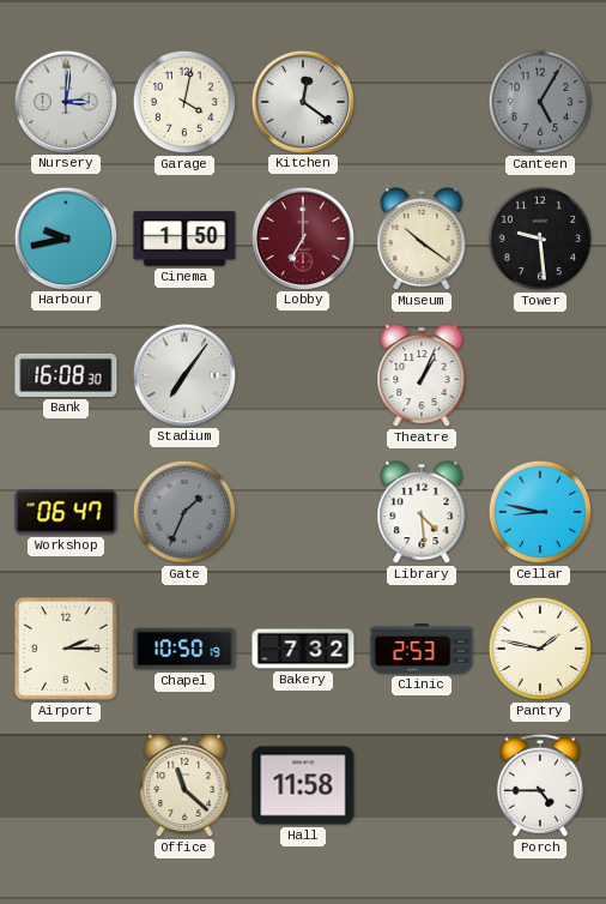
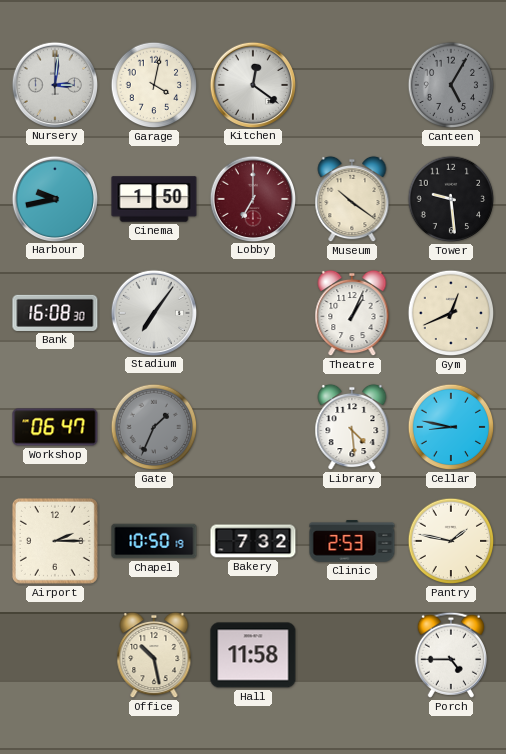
Gym: none -> 12:41
Office: 11:22 -> 10:28
